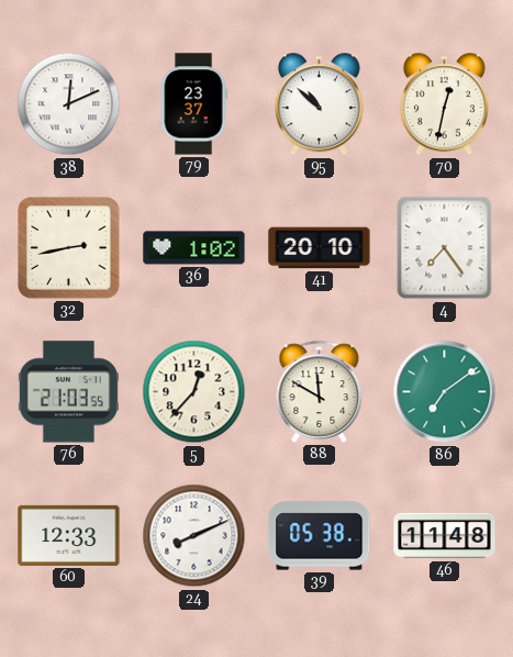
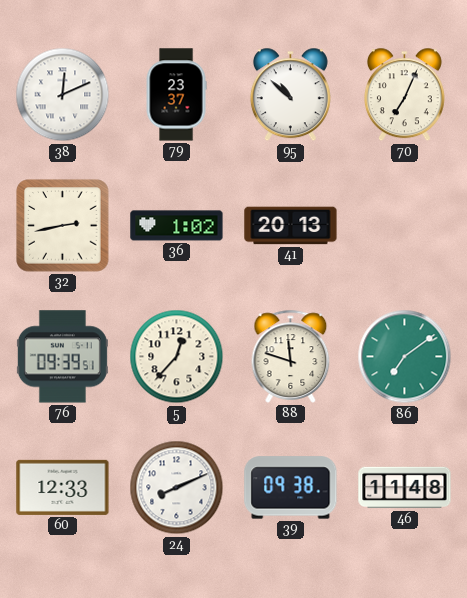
70: 12:32 -> 7:04
41: 20:10 -> 20:13
4: 7:24 -> none
76: 21:03 -> 09:39
88: 11:50 -> 11:48
39: 05:38 -> 09:38
